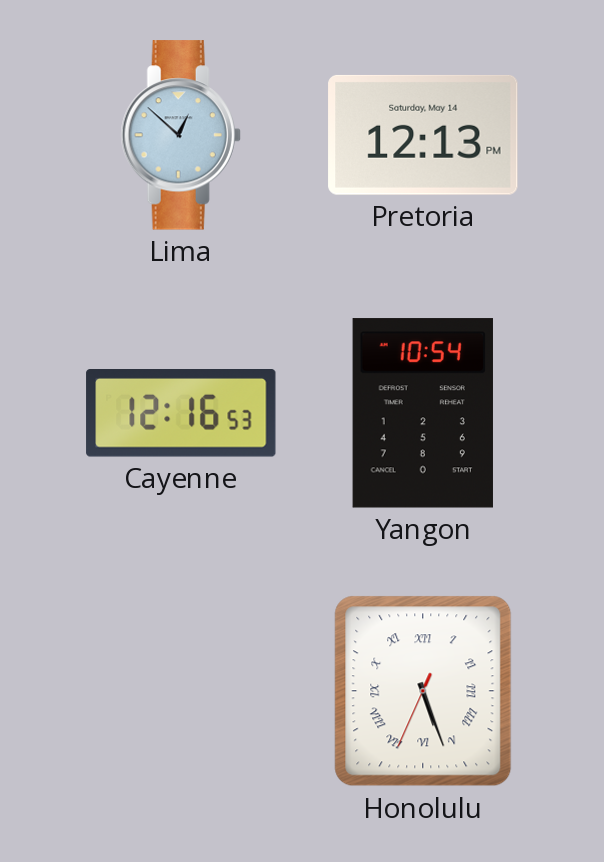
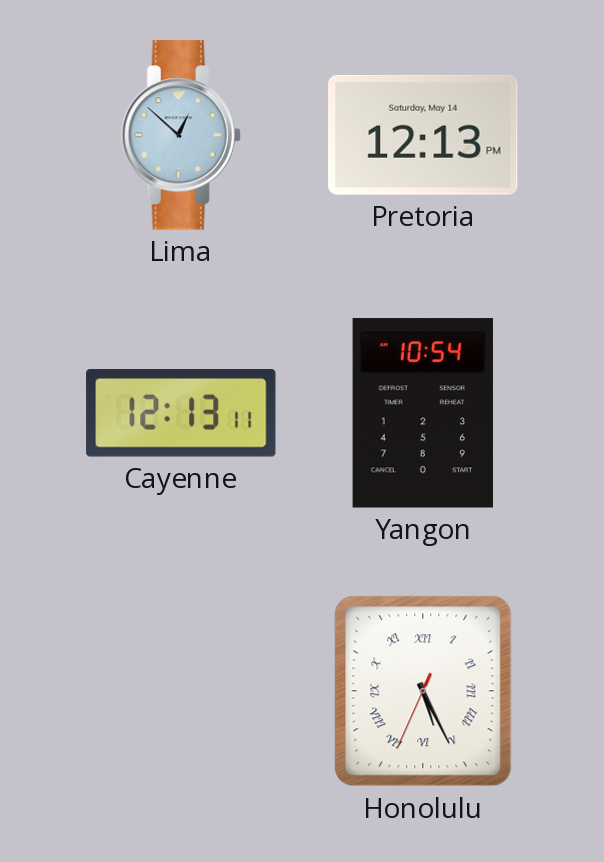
Cayenne: 12:16 -> 12:13
Honolulu: 5:26 -> 5:25
